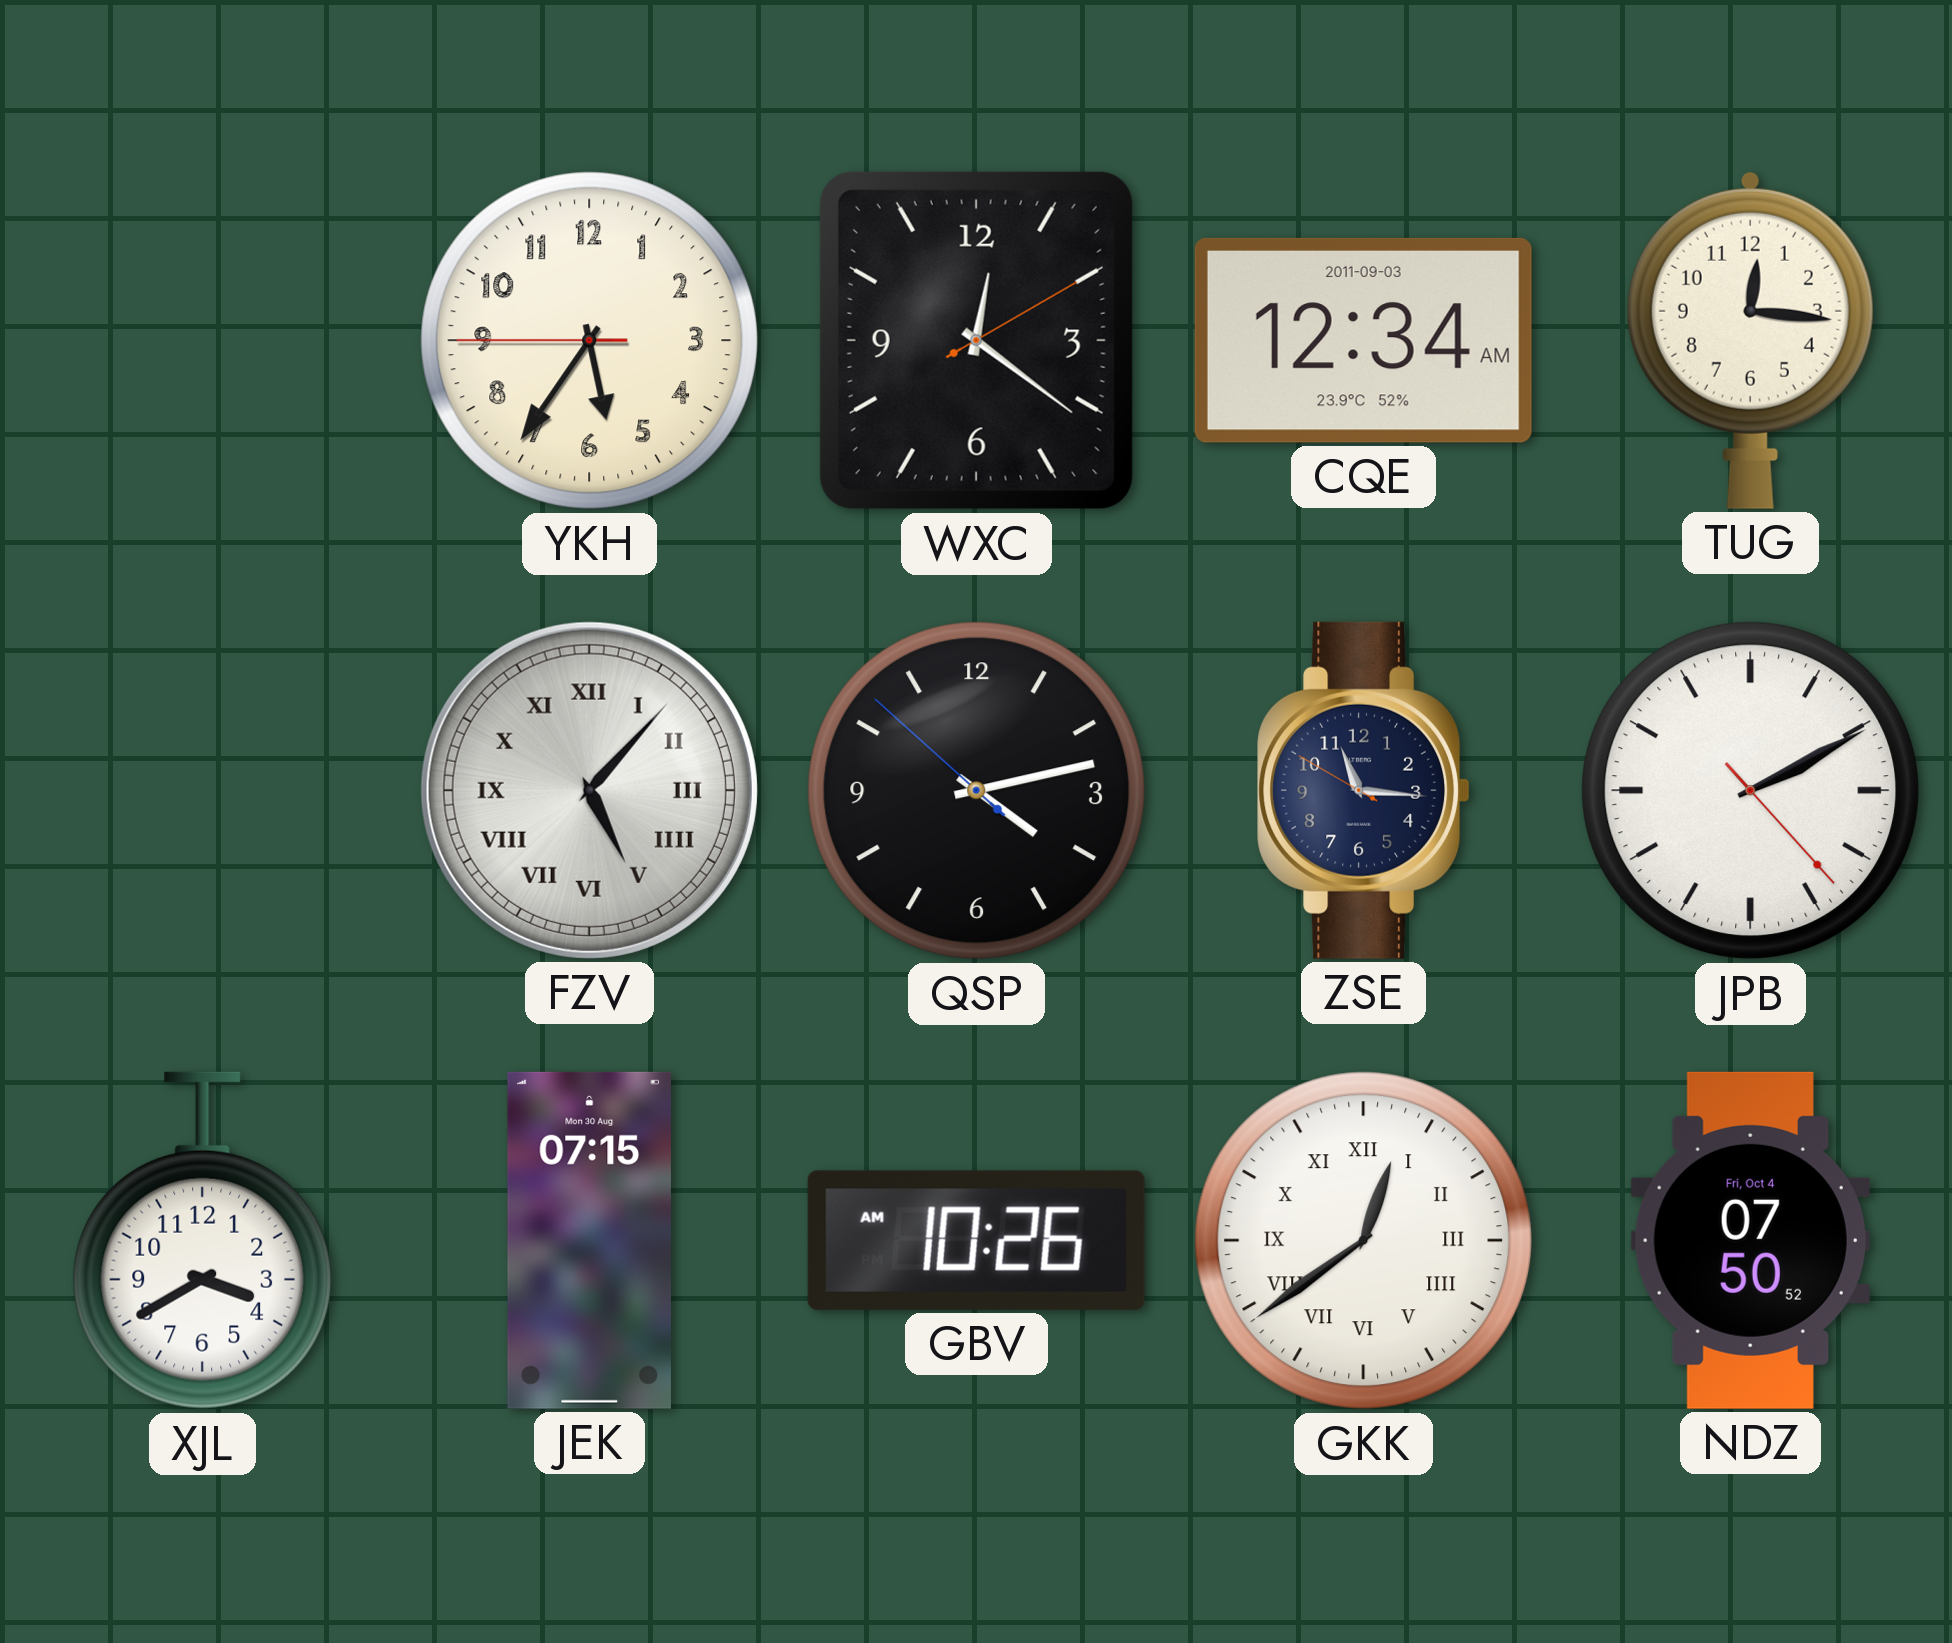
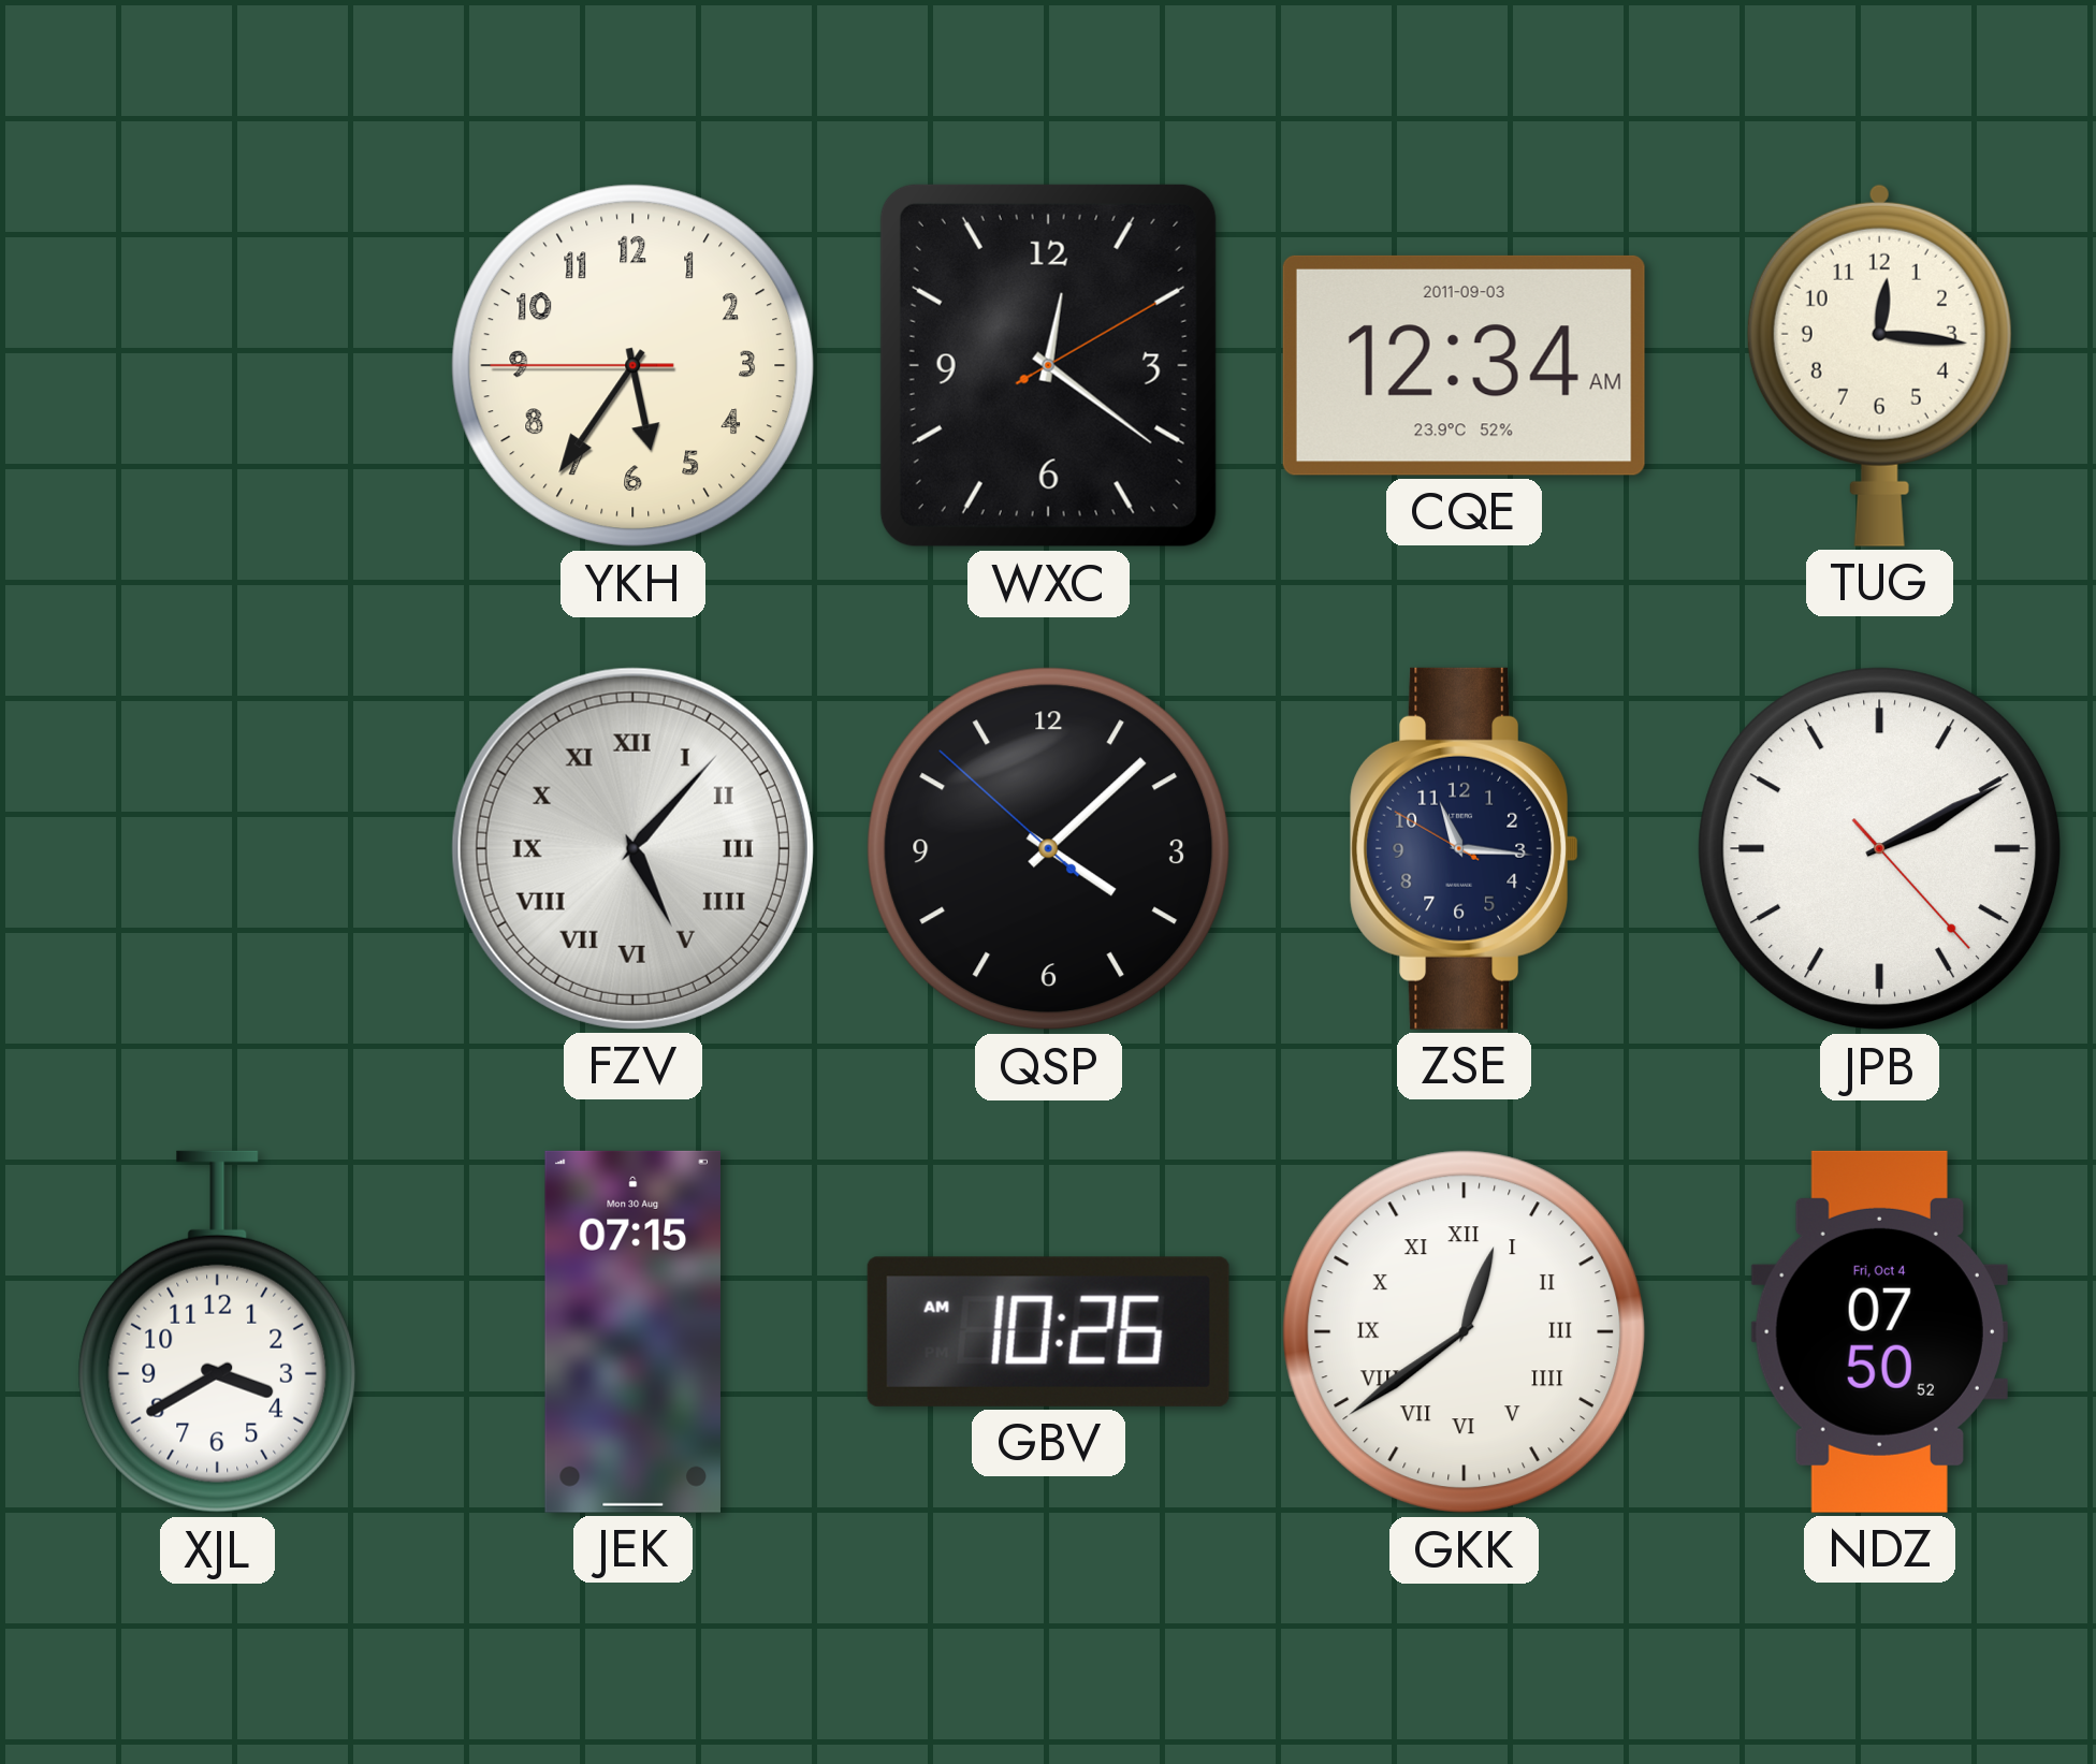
QSP: 4:12 -> 4:07
